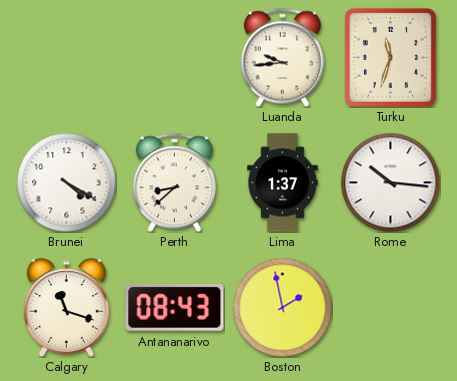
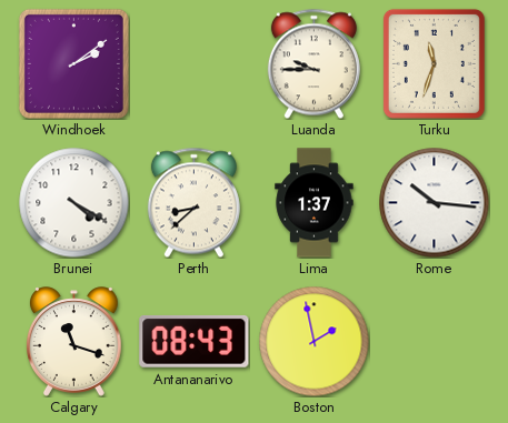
Windhoek: none -> 2:09
Luanda: 9:44 -> 9:45
